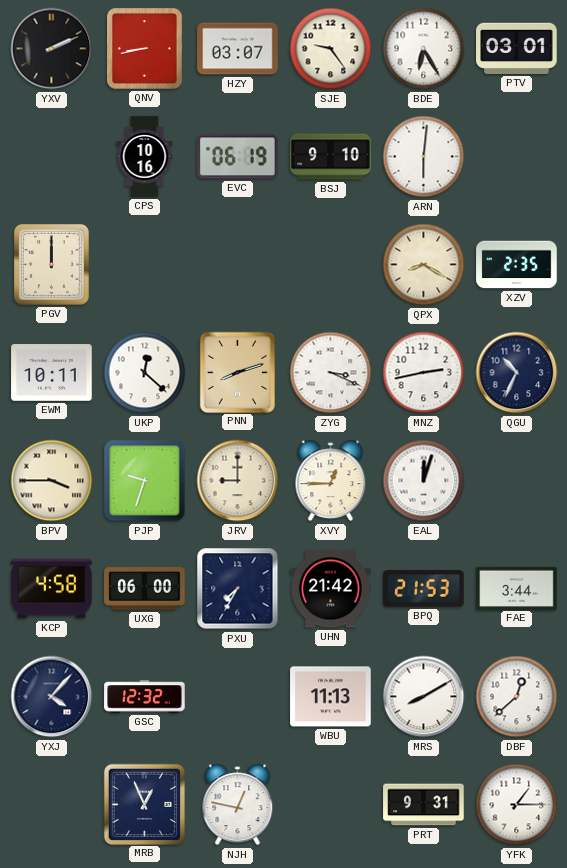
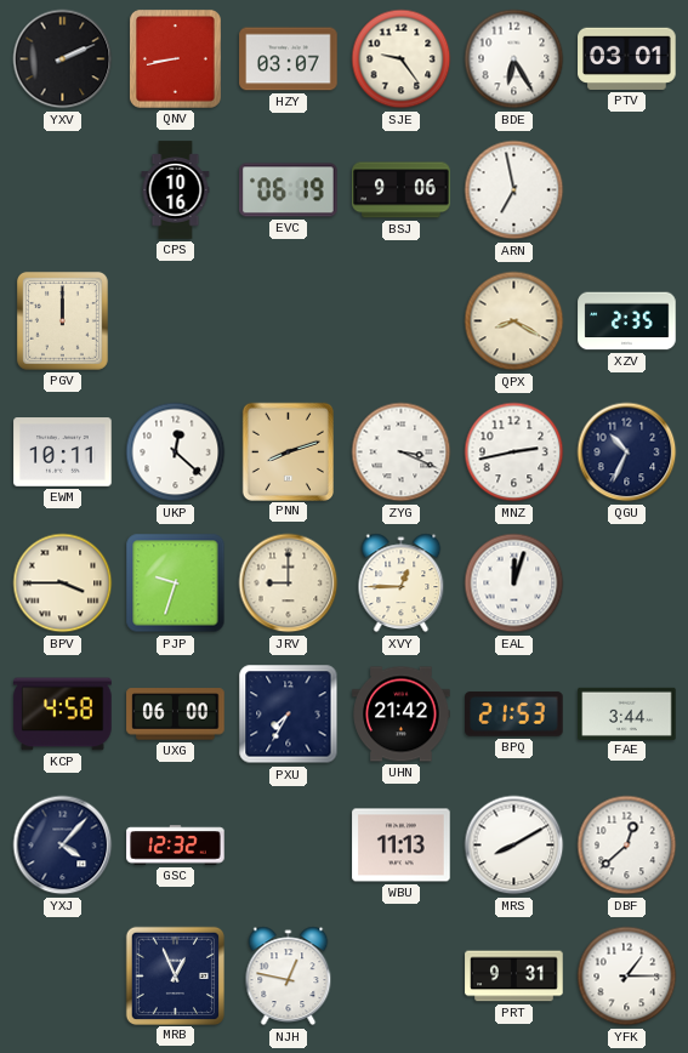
BSJ: 9:10 -> 9:06
ARN: 6:01 -> 6:58
